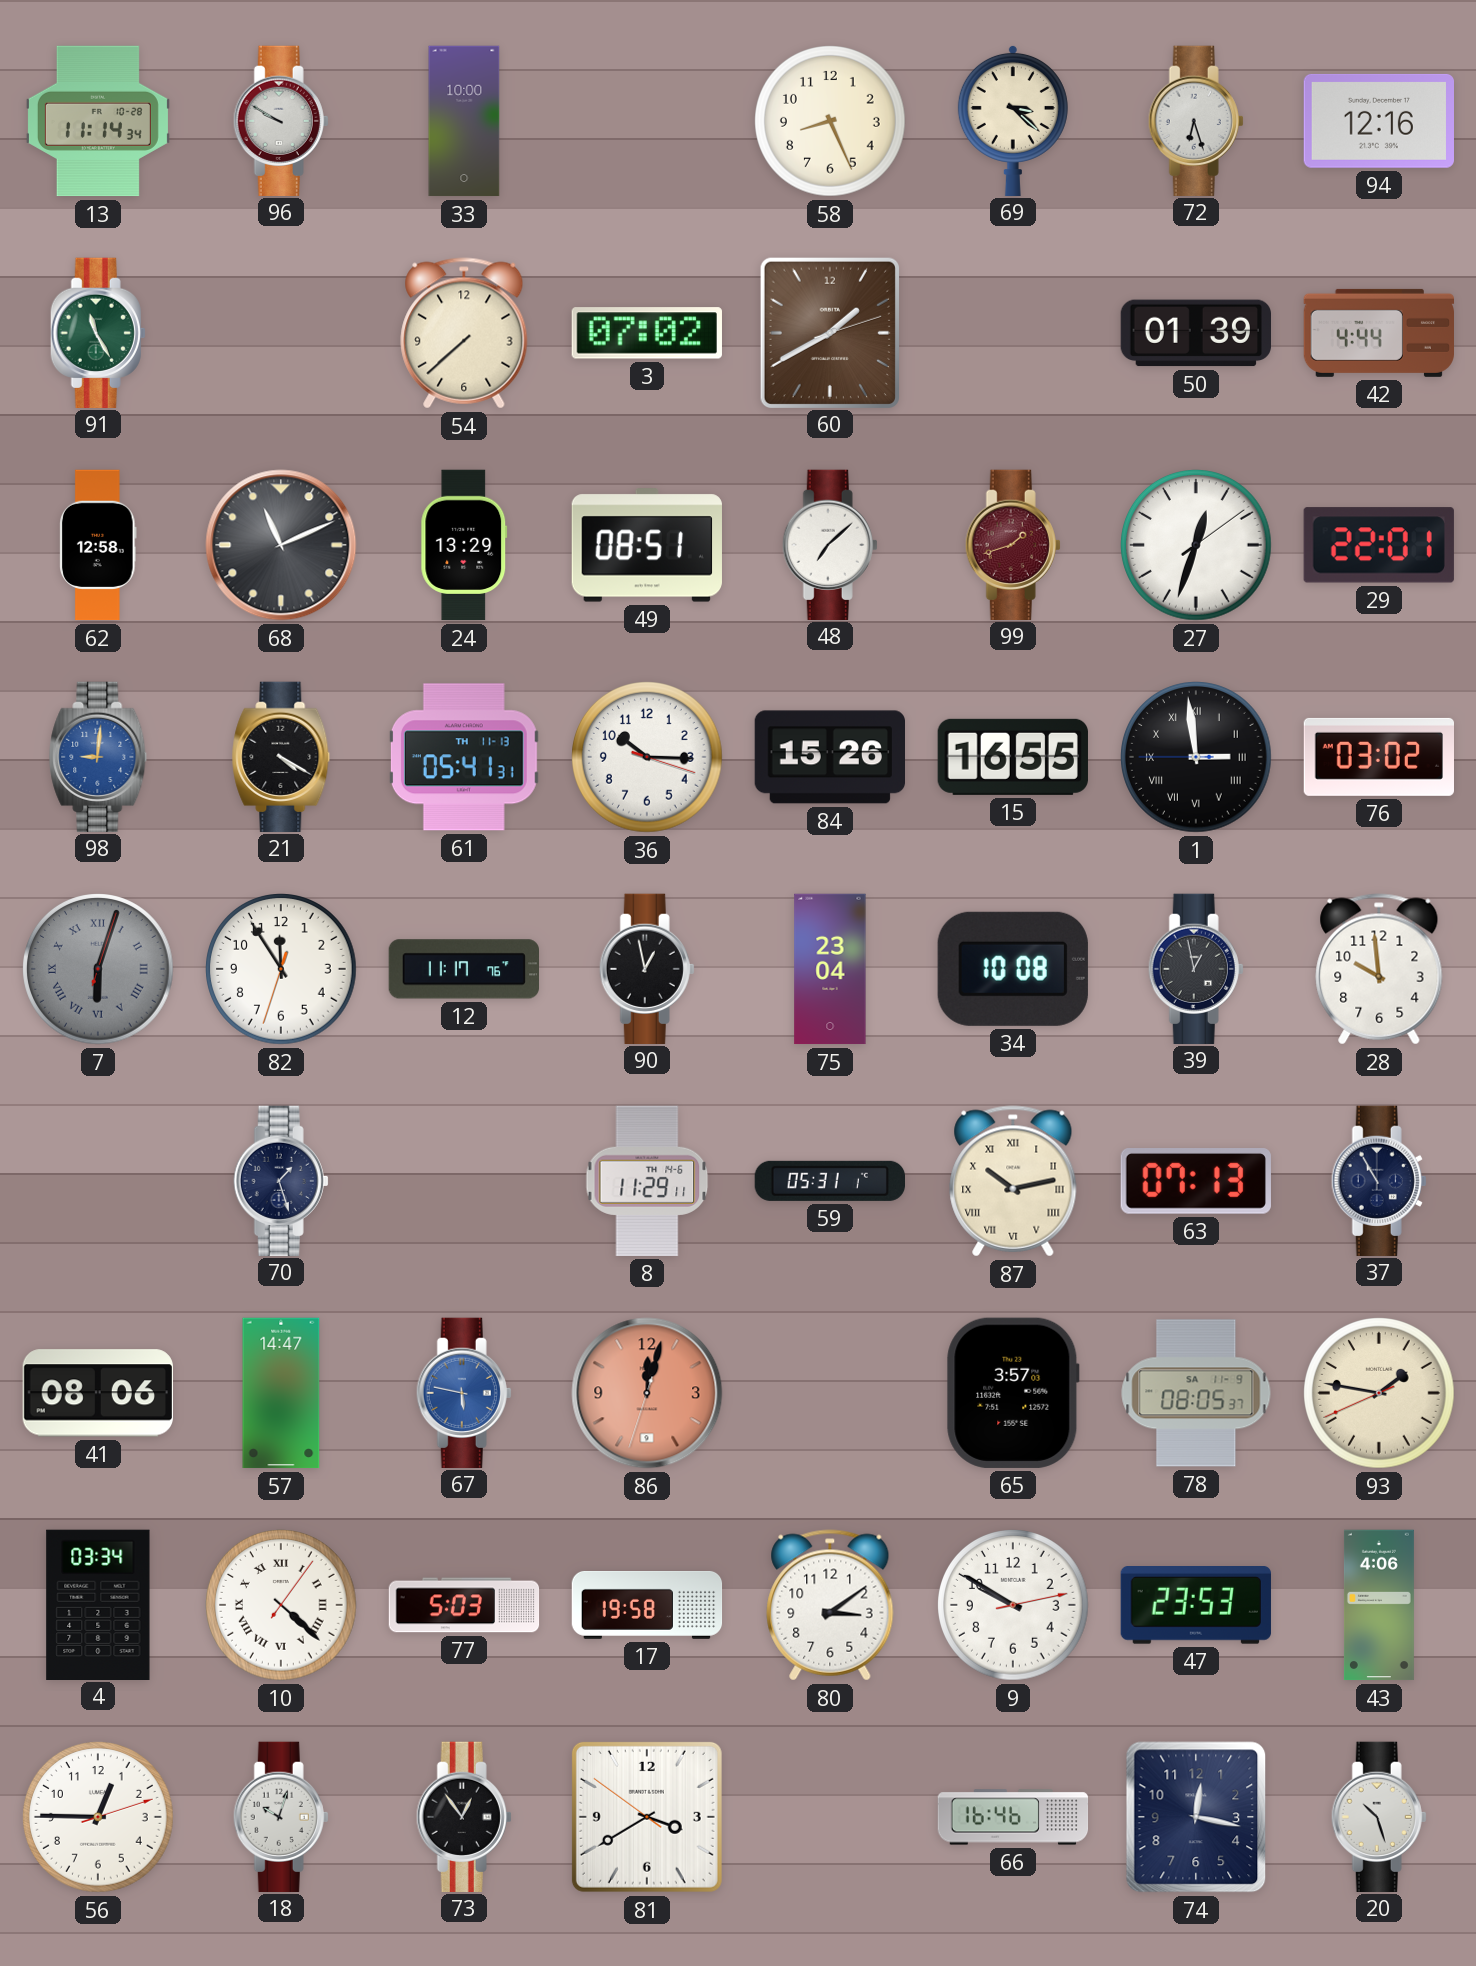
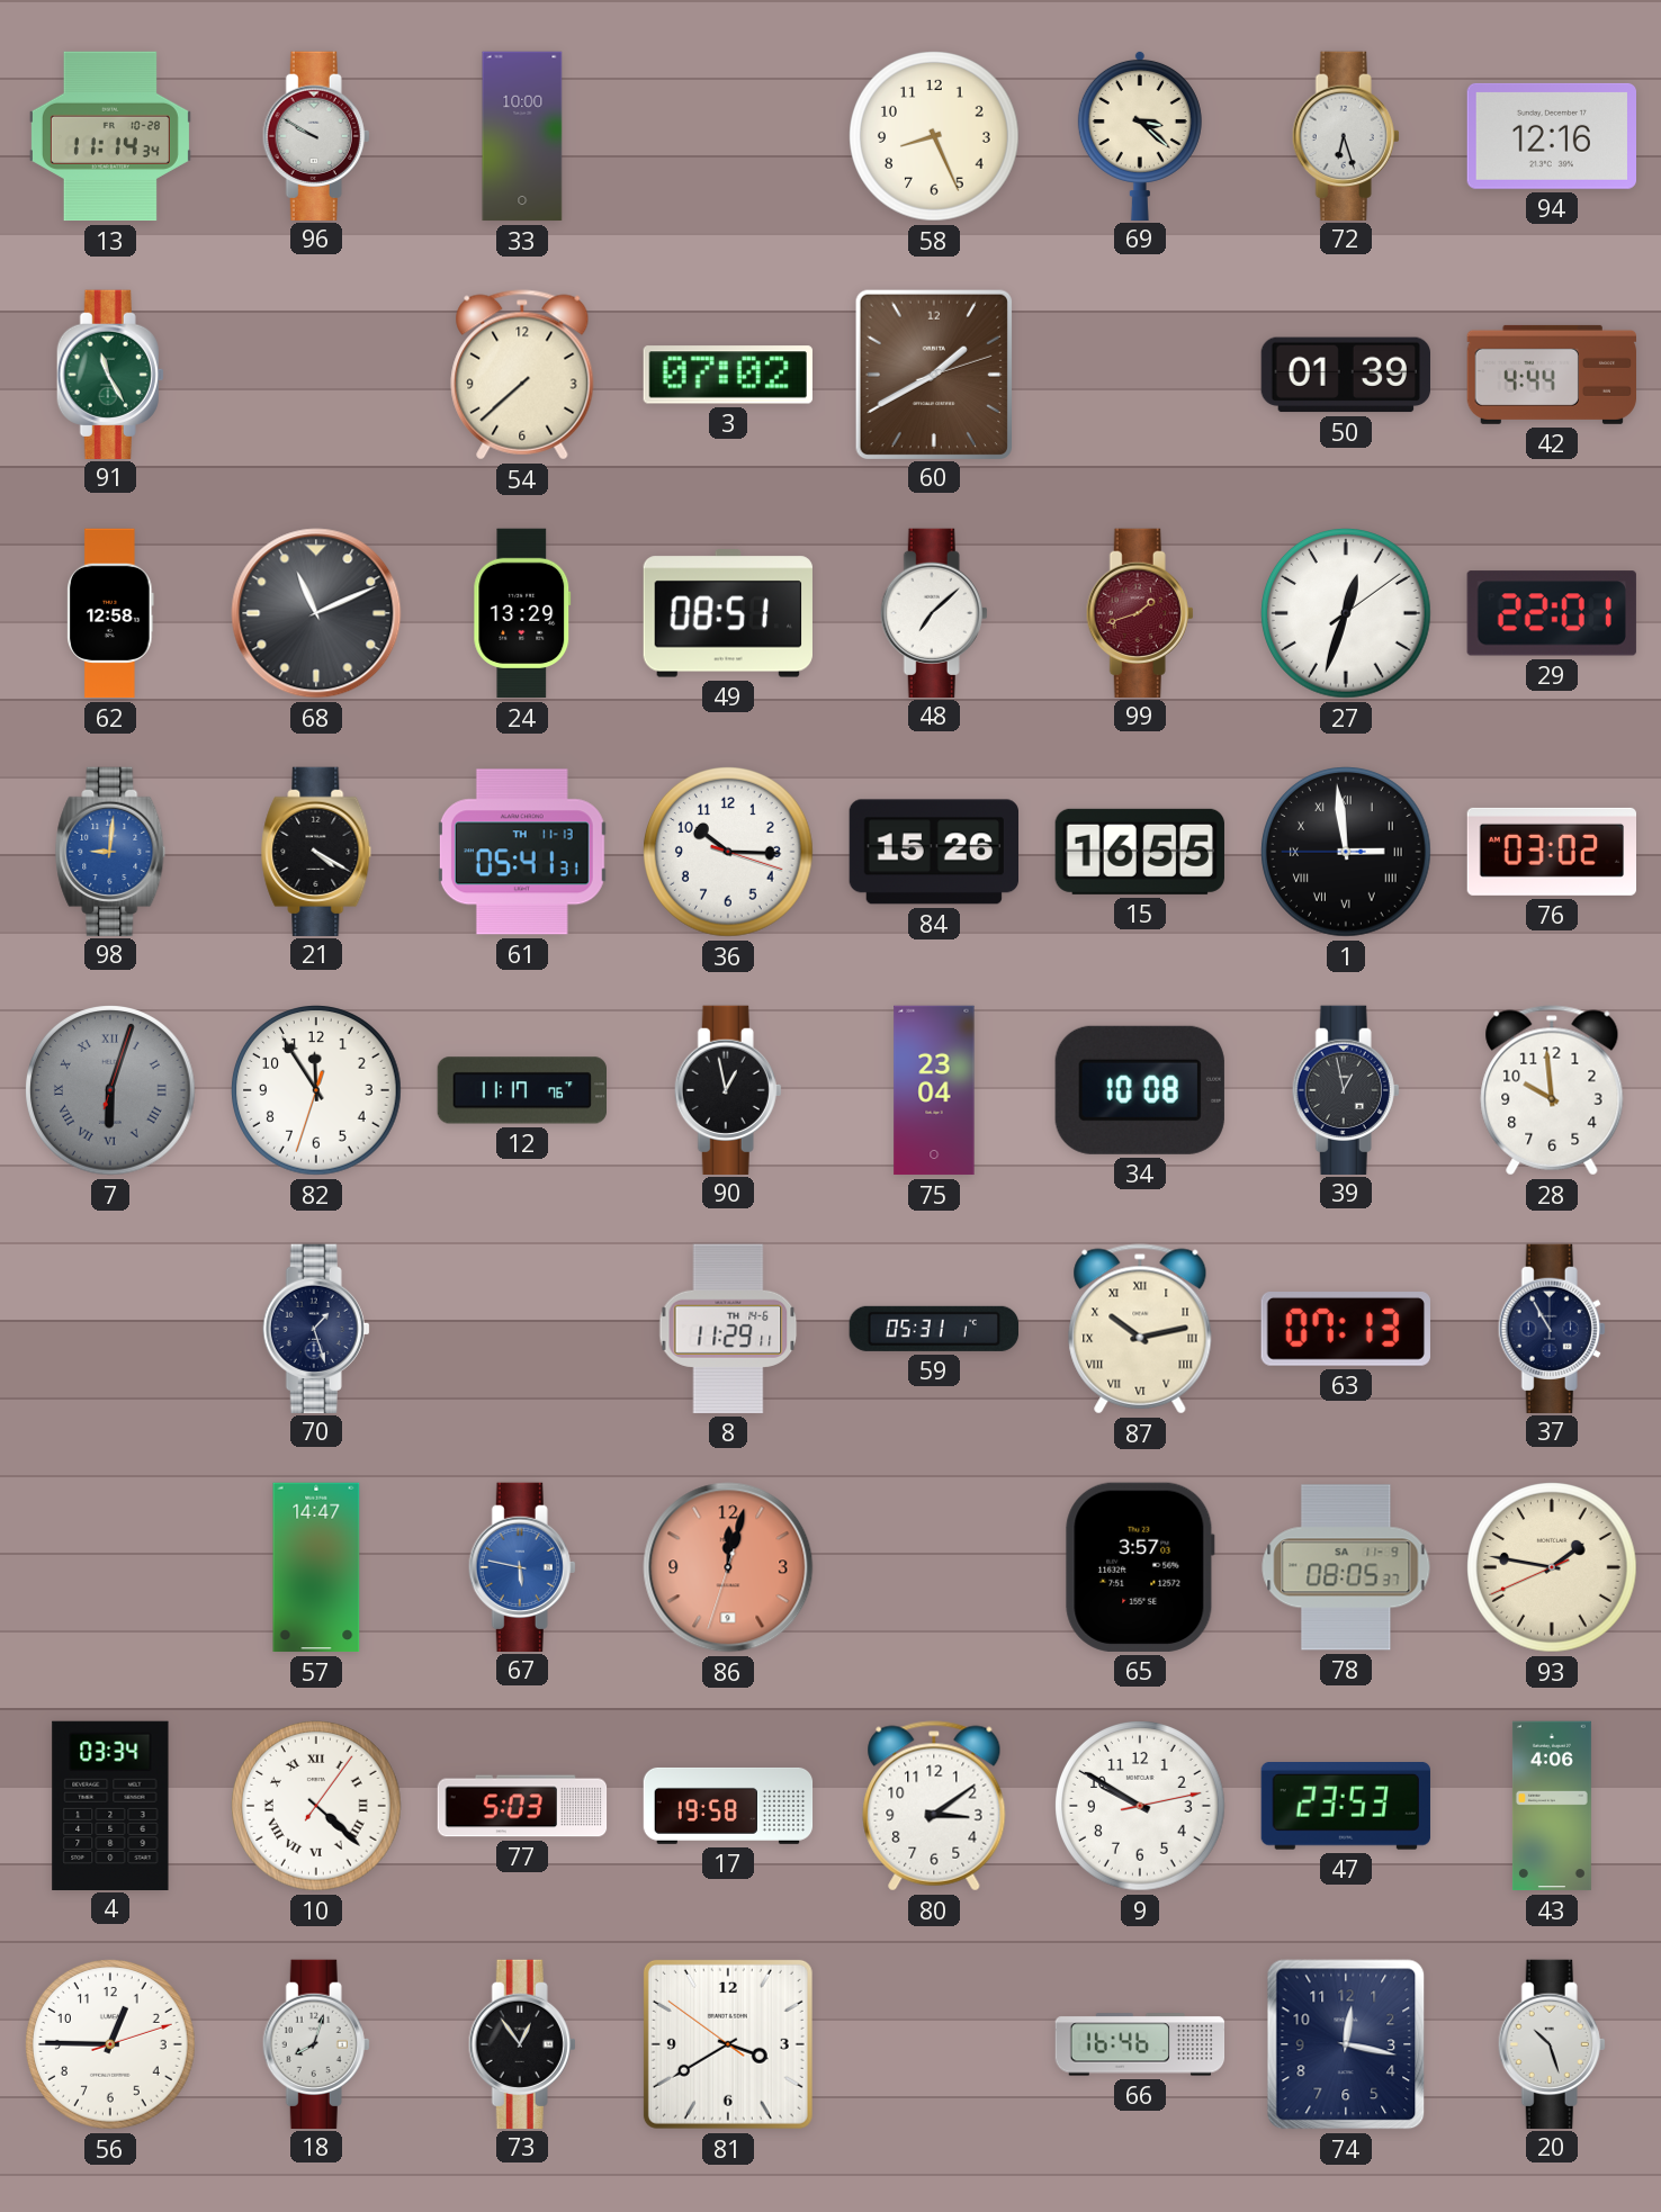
41: 08:06 -> none
18: 10:03 -> 8:03
